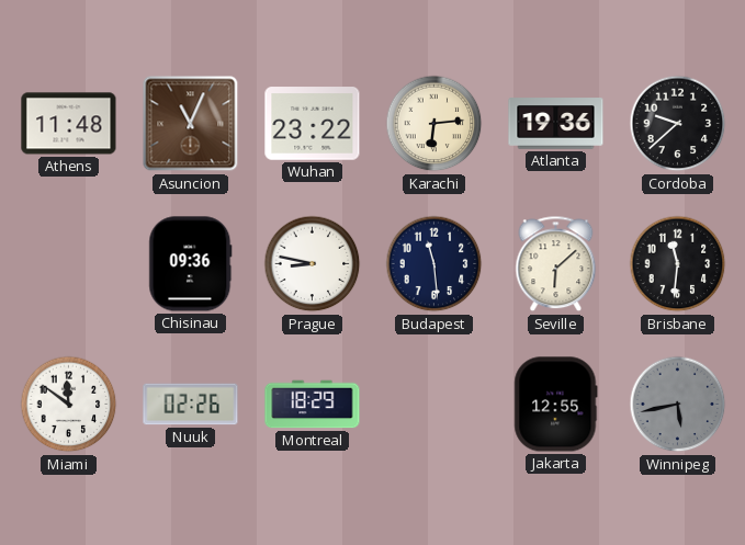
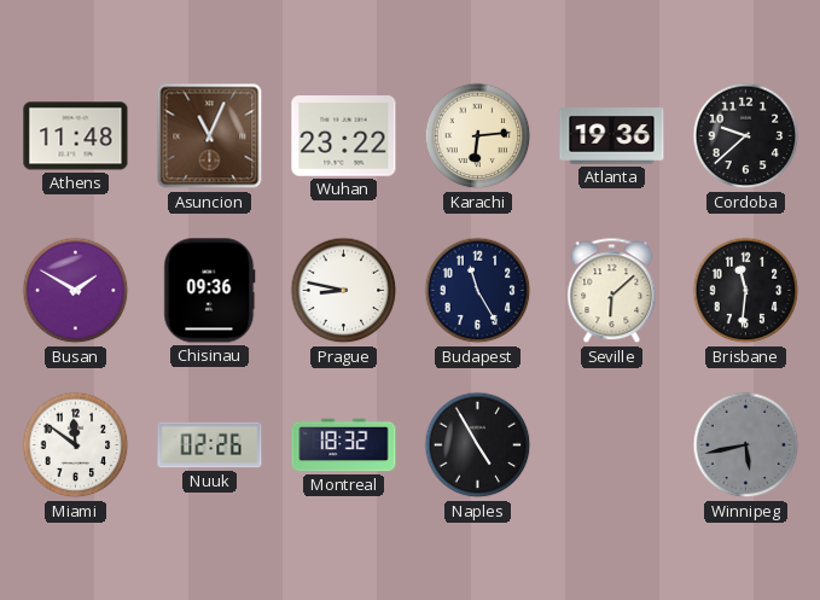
Busan: none -> 1:50
Budapest: 11:29 -> 11:25
Montreal: 18:29 -> 18:32
Naples: none -> 4:55
Jakarta: 12:55 -> none
